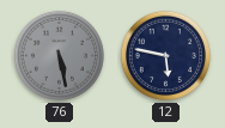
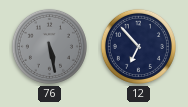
12: 5:47 -> 6:53
